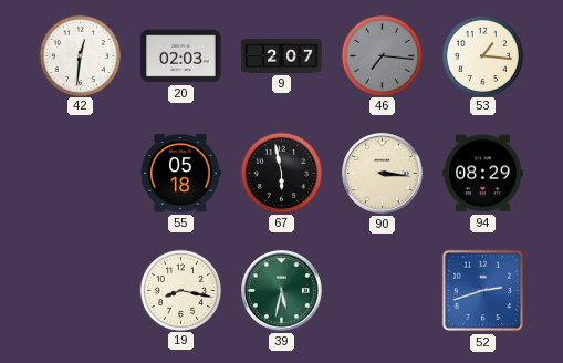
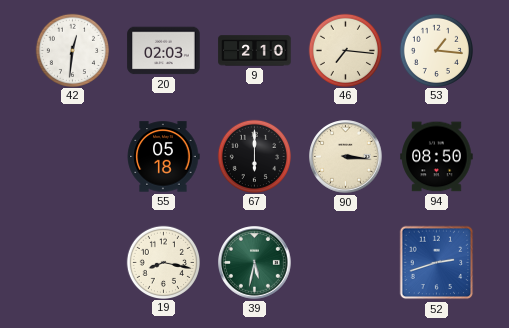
9: 2:07 -> 2:10
46 dial: grey -> cream
67: 5:58 -> 6:00
94: 08:29 -> 08:50
